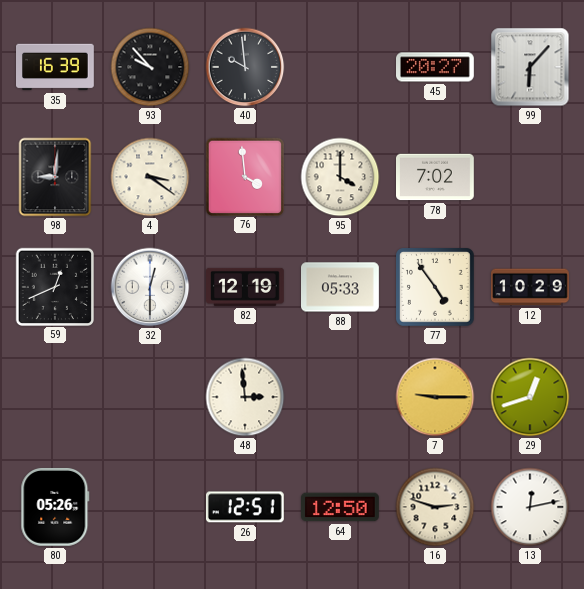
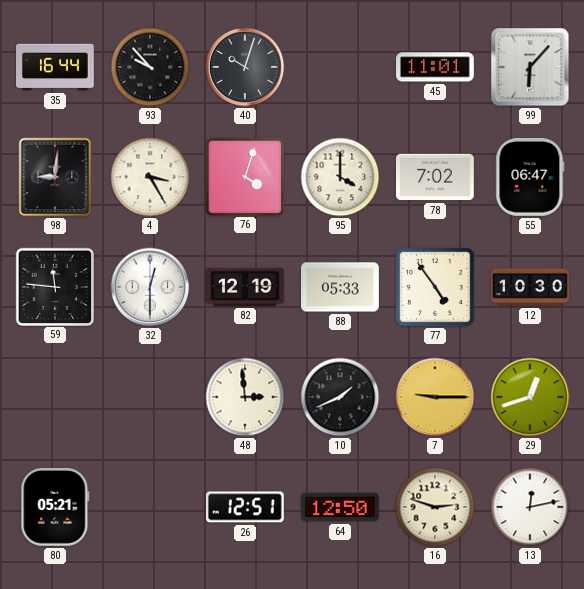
35: 16:39 -> 16:44
40: 9:59 -> 10:03
45: 20:27 -> 11:01
4: 3:21 -> 3:25
76: 3:59 -> 4:03
55: none -> 06:47
59: 12:41 -> 11:46
12: 10:29 -> 10:30
10: none -> 1:41
80: 05:26 -> 05:21
